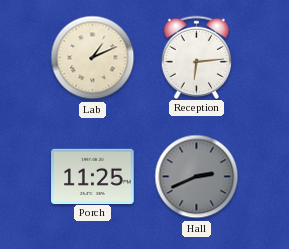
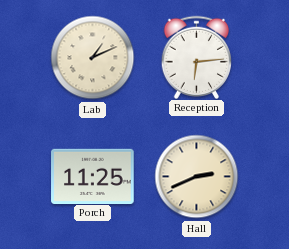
Hall dial: grey -> cream
